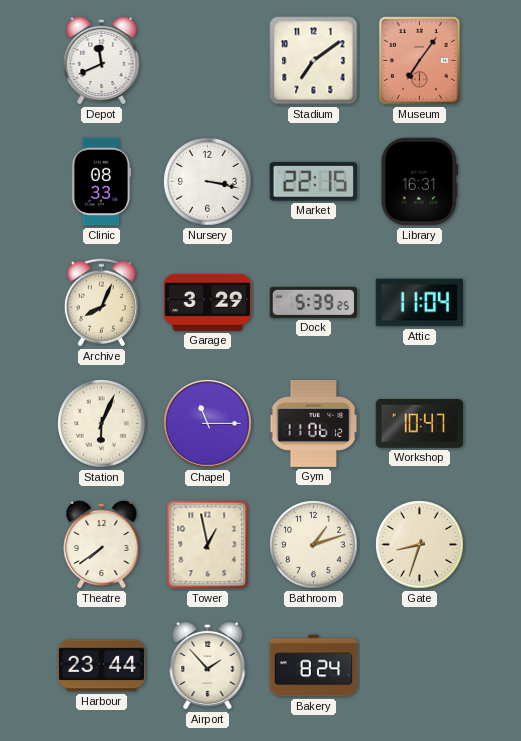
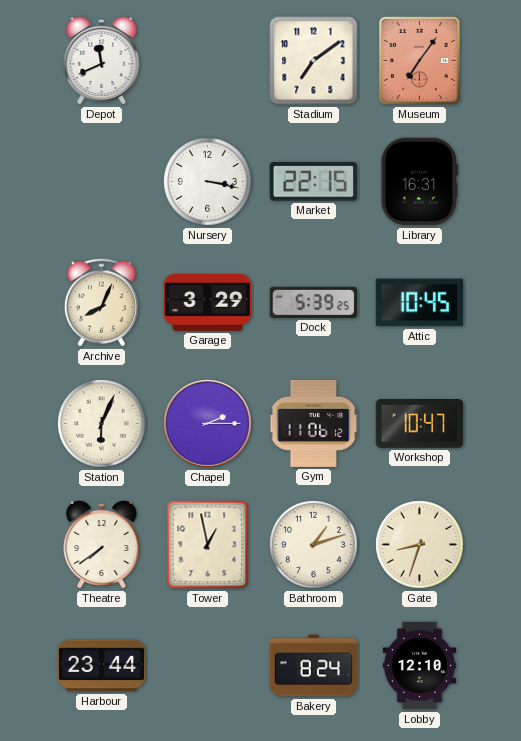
Clinic: 08:33 -> none
Attic: 11:04 -> 10:45
Chapel: 11:15 -> 2:15
Airport: 1:53 -> none
Lobby: none -> 12:10
